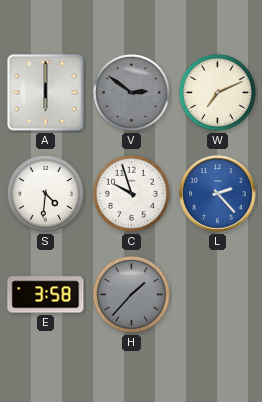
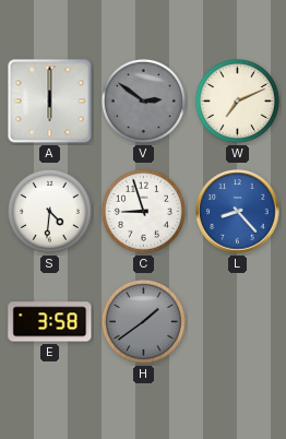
C: 9:57 -> 8:57
L: 2:23 -> 8:23
H: 1:37 -> 1:39
